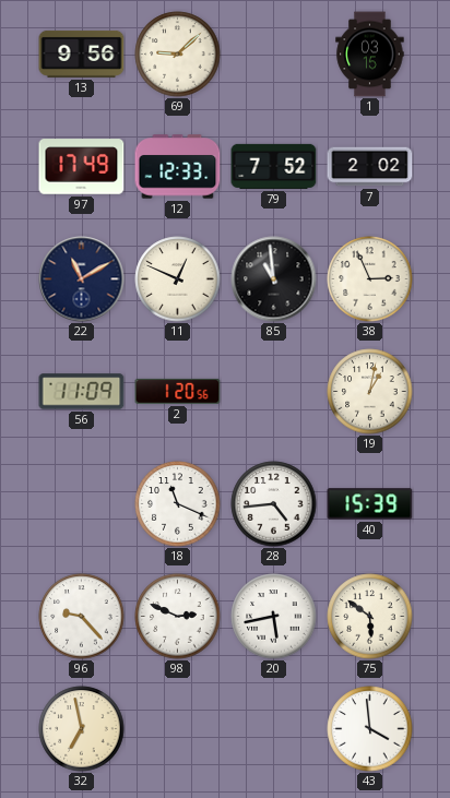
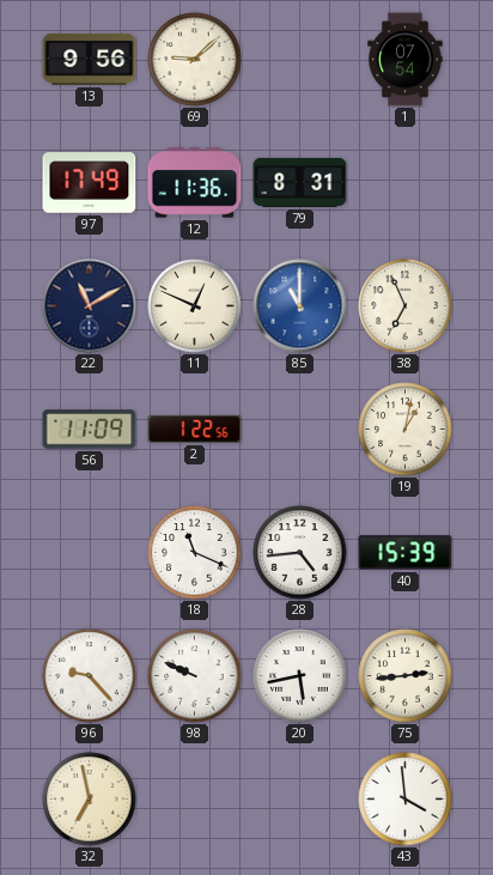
1: 03:15 -> 07:54
12: 12:33 -> 11:36
79: 7:52 -> 8:31
7: 2:02 -> none
85: 10:59 -> 11:00
85 dial: black -> blue
38: 2:56 -> 6:56
2: 1:20 -> 1:22
98: 2:49 -> 9:49
75: 5:51 -> 2:44
